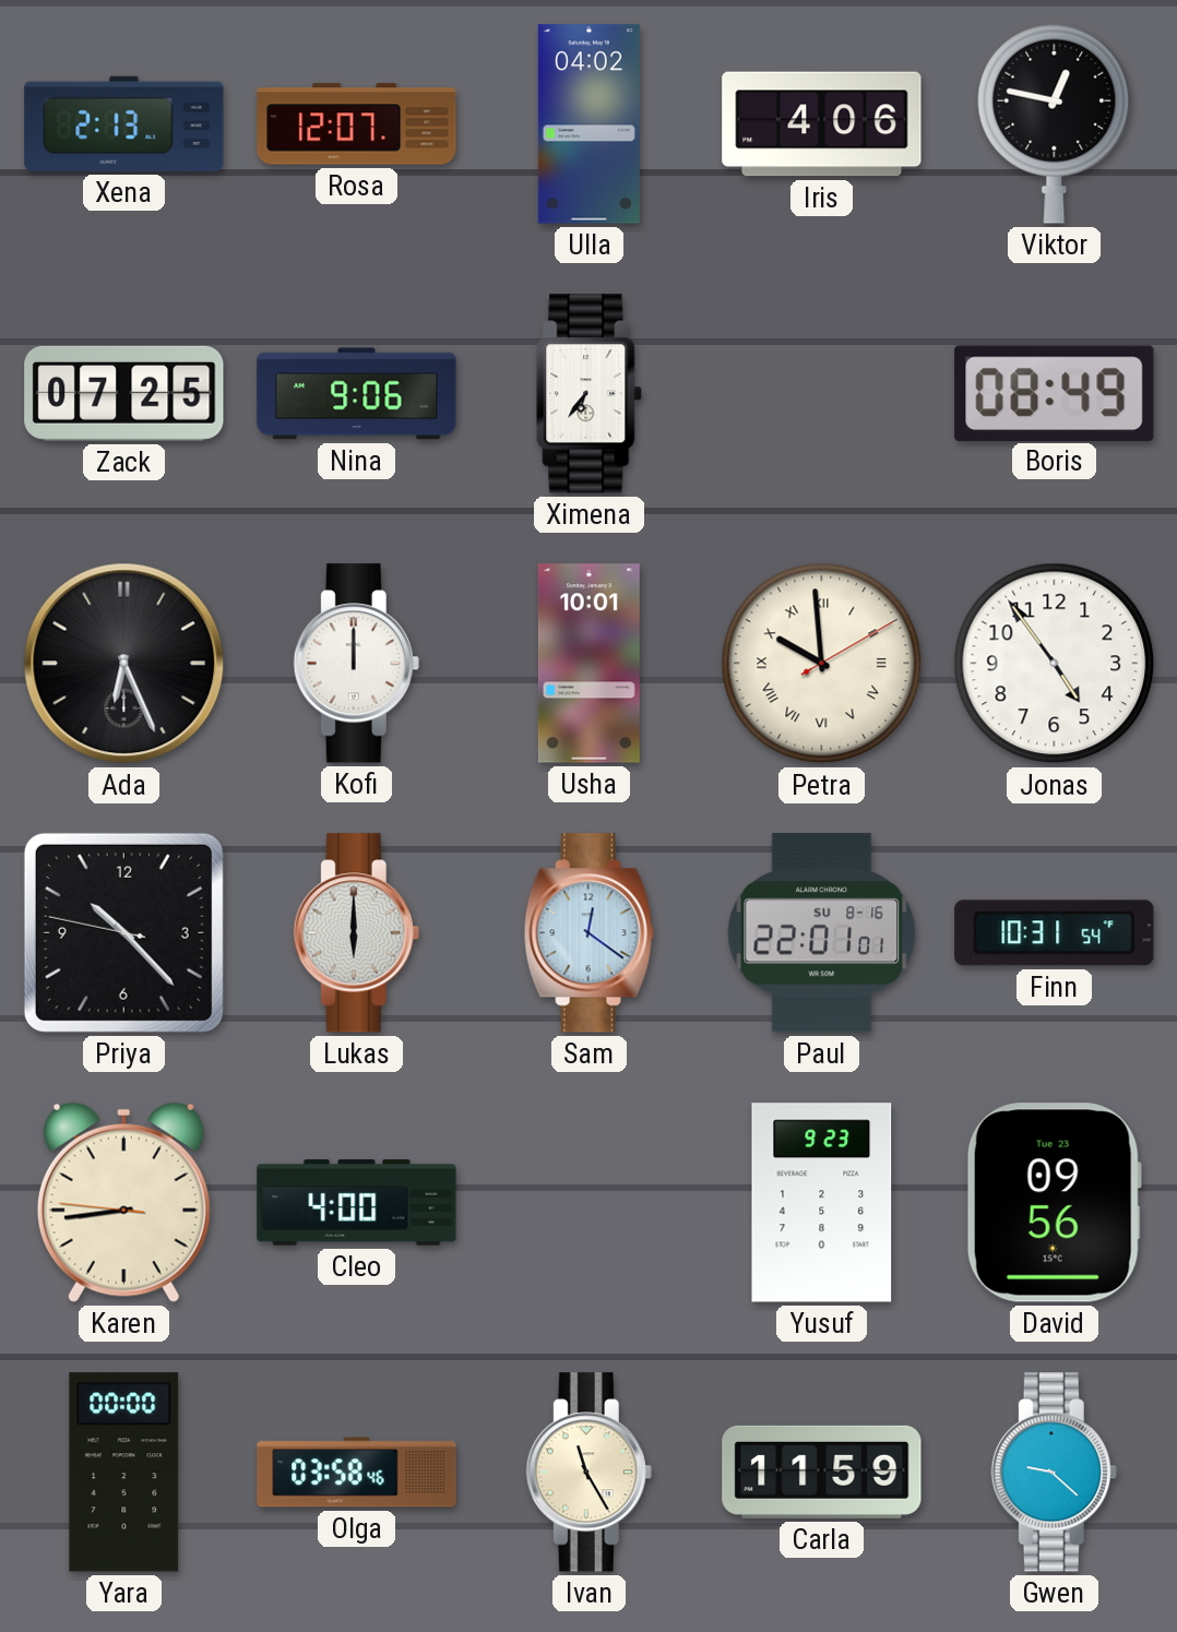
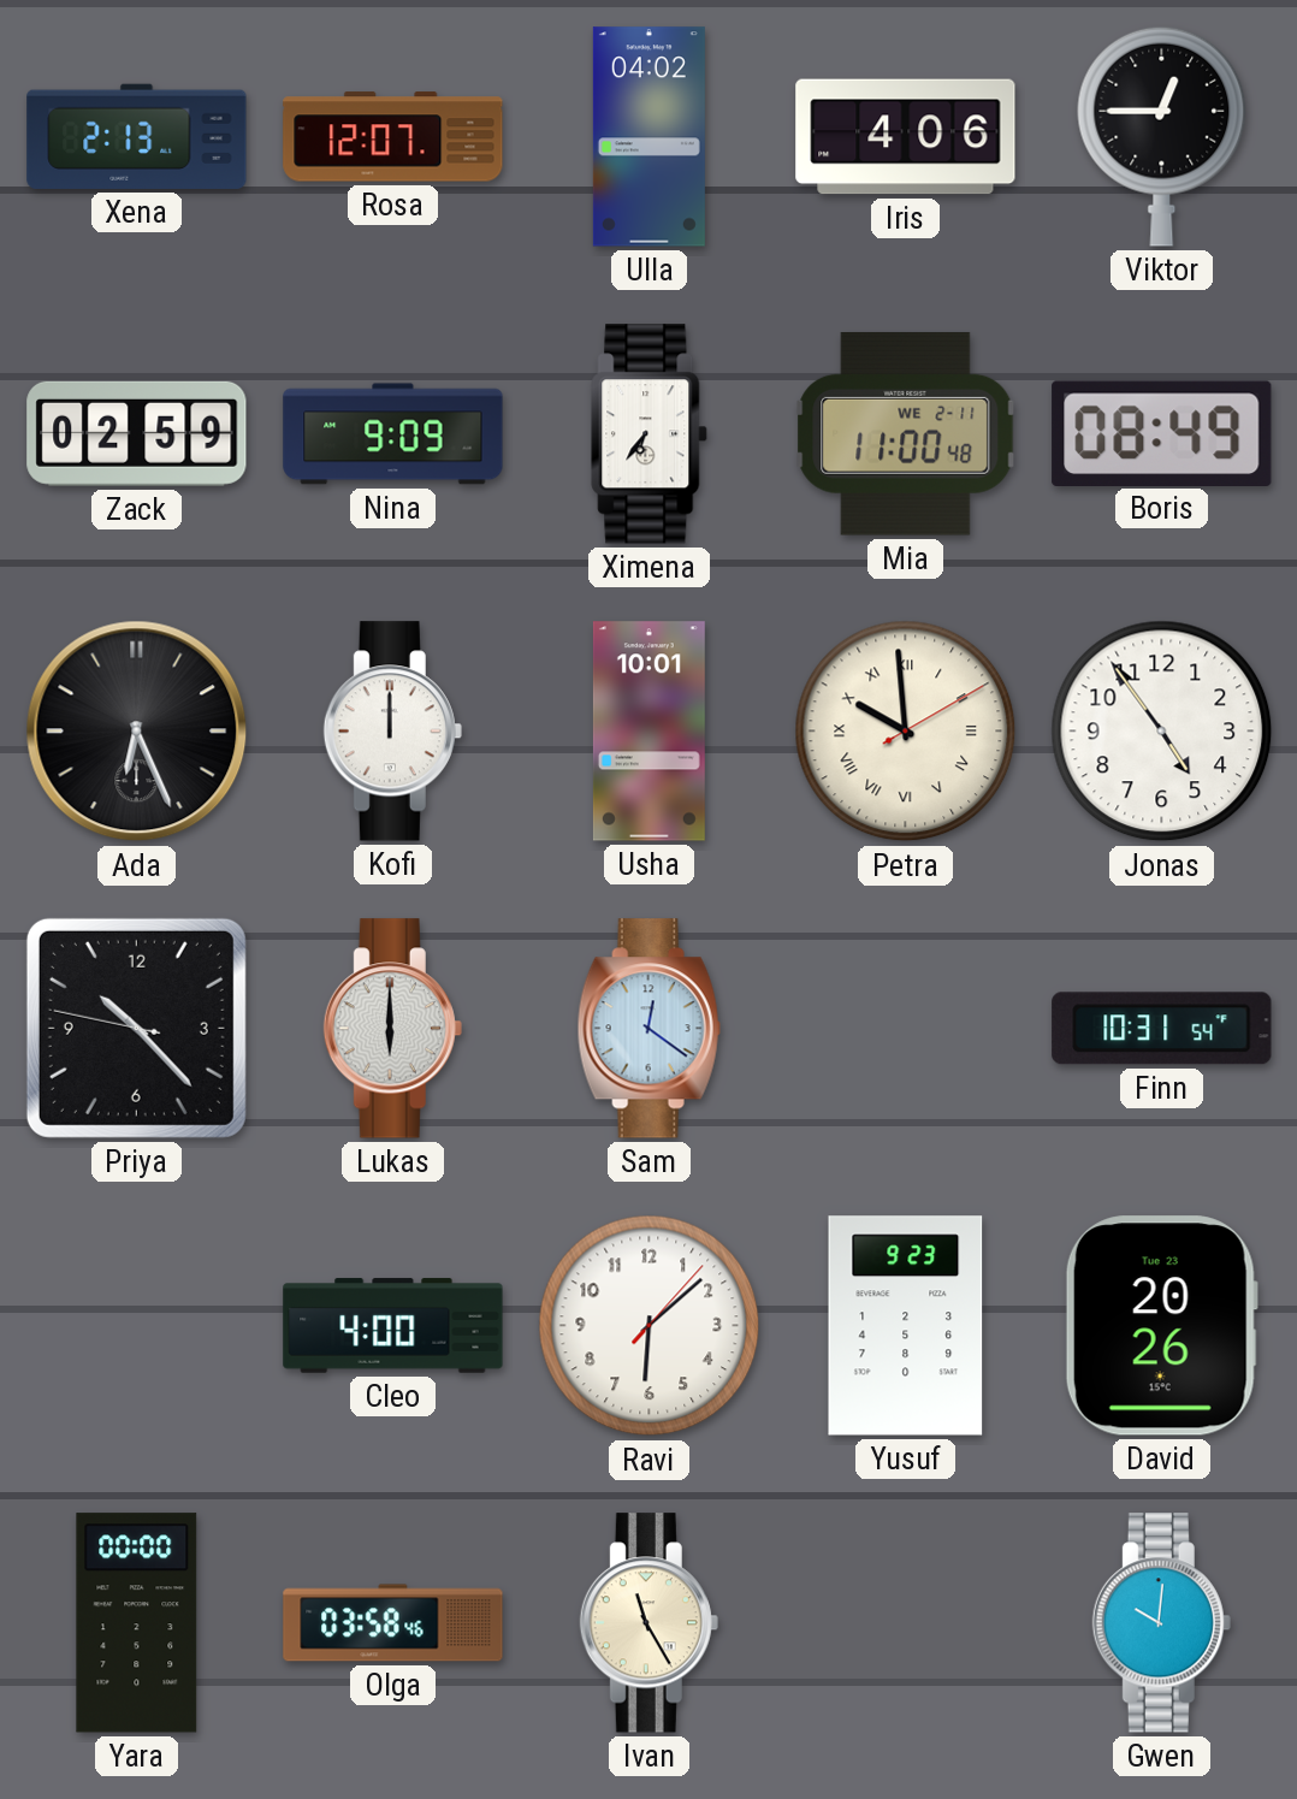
Viktor: 12:47 -> 12:45
Zack: 07:25 -> 02:59
Nina: 9:06 -> 9:09
Mia: none -> 11:00
Paul: 22:01 -> none
Karen: 8:43 -> none
Ravi: none -> 6:08
David: 09:56 -> 20:26
Carla: 11:59 -> none
Gwen: 9:22 -> 10:01
